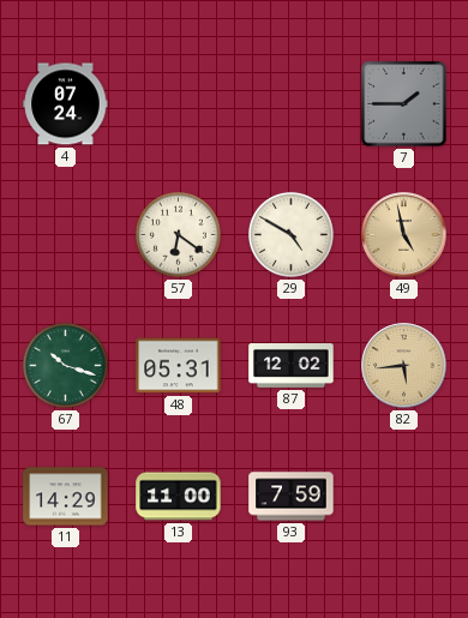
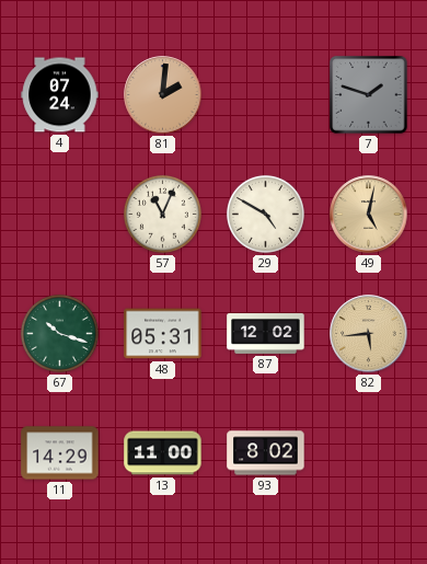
81: none -> 2:01
7: 1:45 -> 1:48
57: 6:21 -> 11:04
49: 4:58 -> 5:02
93: 7:59 -> 8:02
